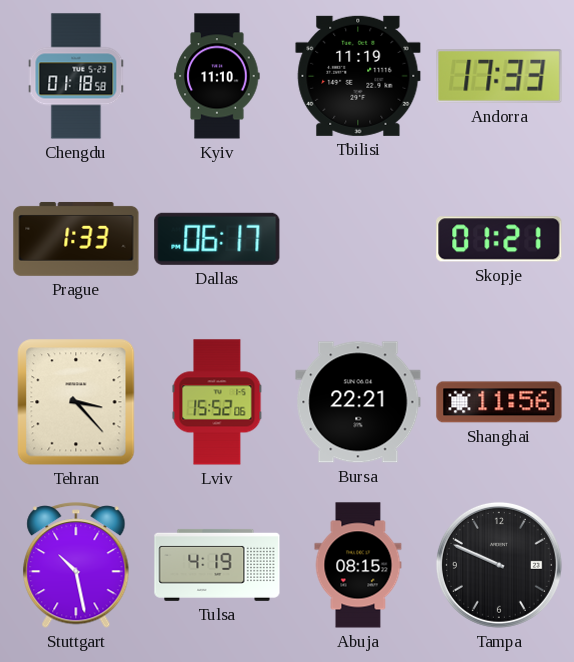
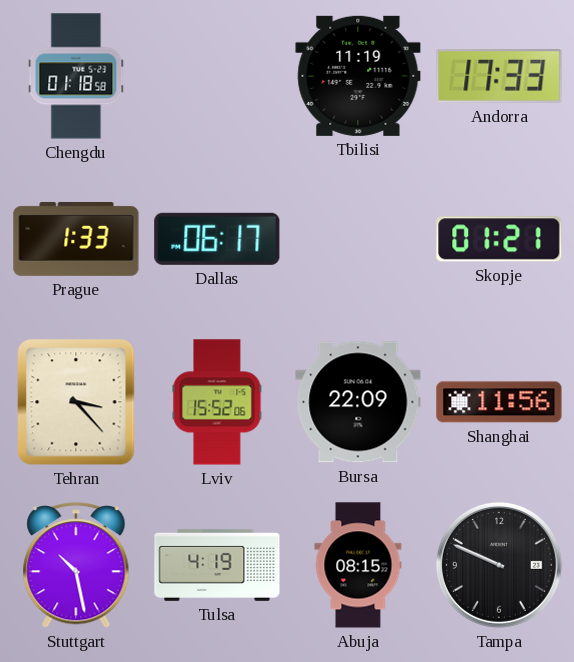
Kyiv: 11:10 -> none
Bursa: 22:21 -> 22:09
